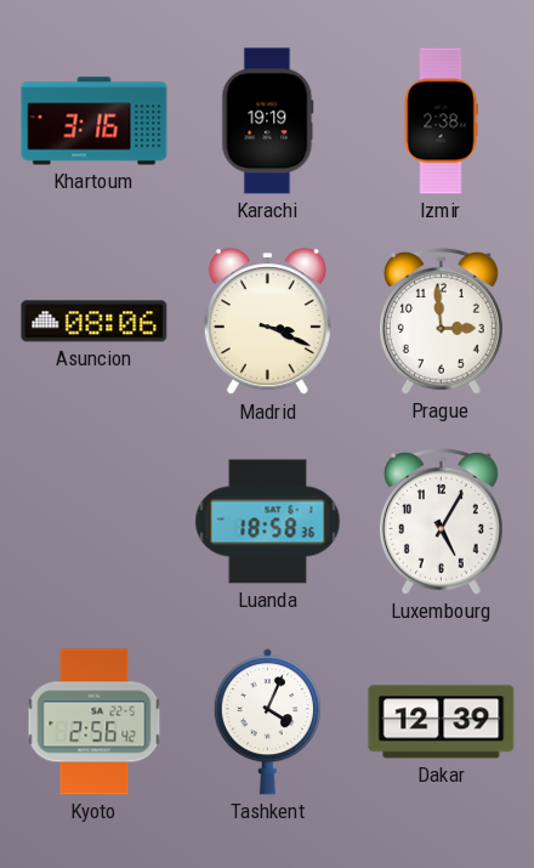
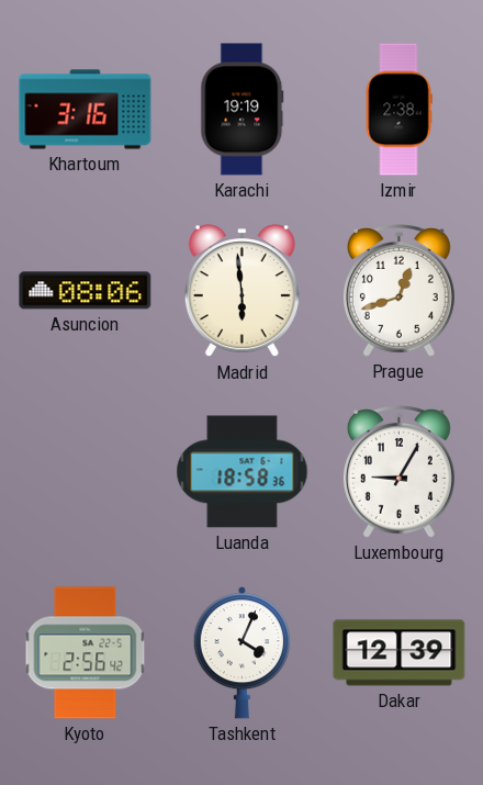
Madrid: 3:19 -> 5:59
Prague: 2:59 -> 12:42
Luxembourg: 5:05 -> 9:05
